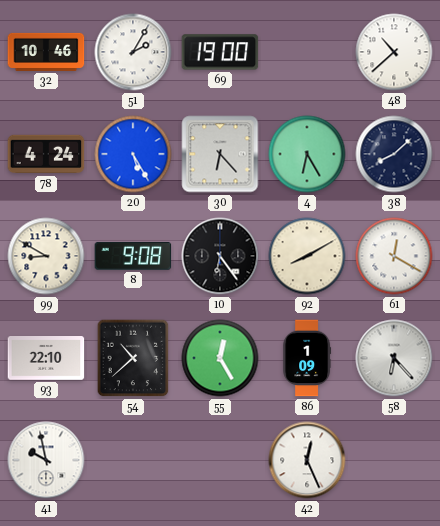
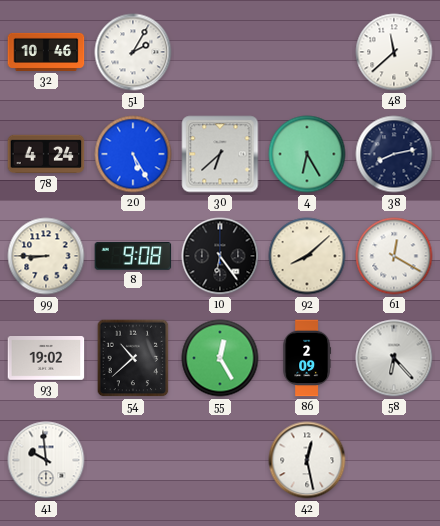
69: 19:00 -> none
48: 10:38 -> 11:38
30: 6:23 -> 6:38
38: 8:08 -> 8:13
99: 8:50 -> 8:45
92: 8:10 -> 8:08
93: 22:10 -> 19:02
86: 1:09 -> 2:09
41: 9:58 -> 9:59
42: 12:26 -> 12:28
